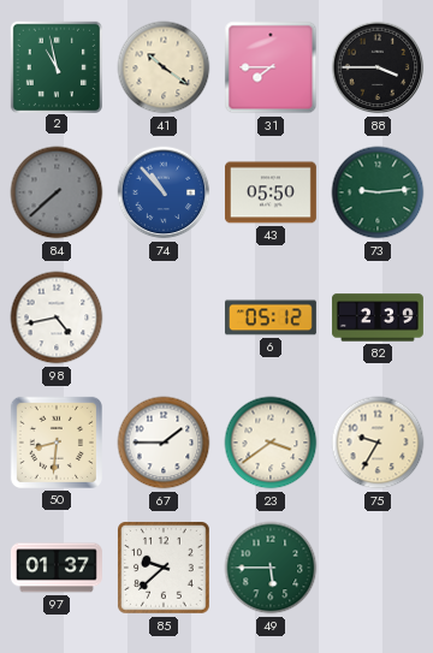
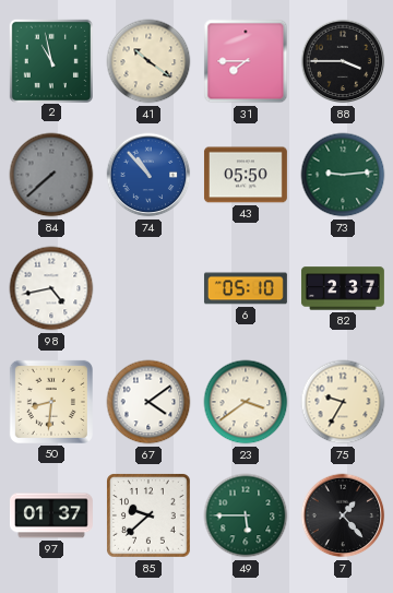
6: 05:12 -> 05:10
82: 2:39 -> 2:37
67: 1:45 -> 4:09
7: none -> 1:23
